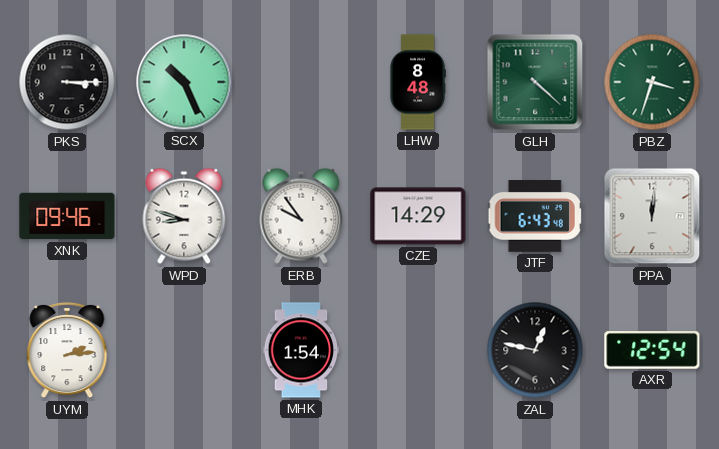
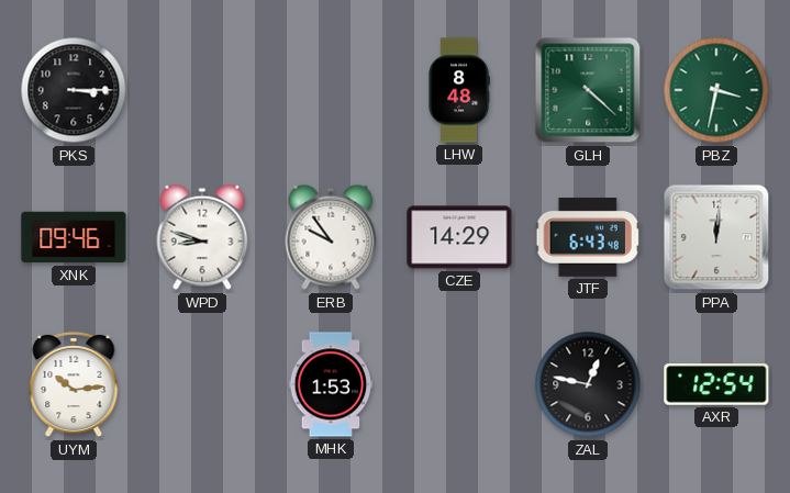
SCX: 10:26 -> none
PBZ: 3:33 -> 3:32
UYM: 2:14 -> 10:14
MHK: 1:54 -> 1:53
